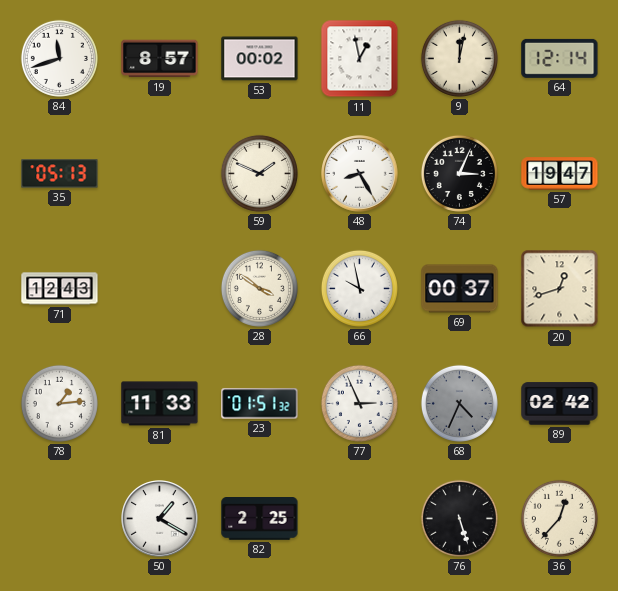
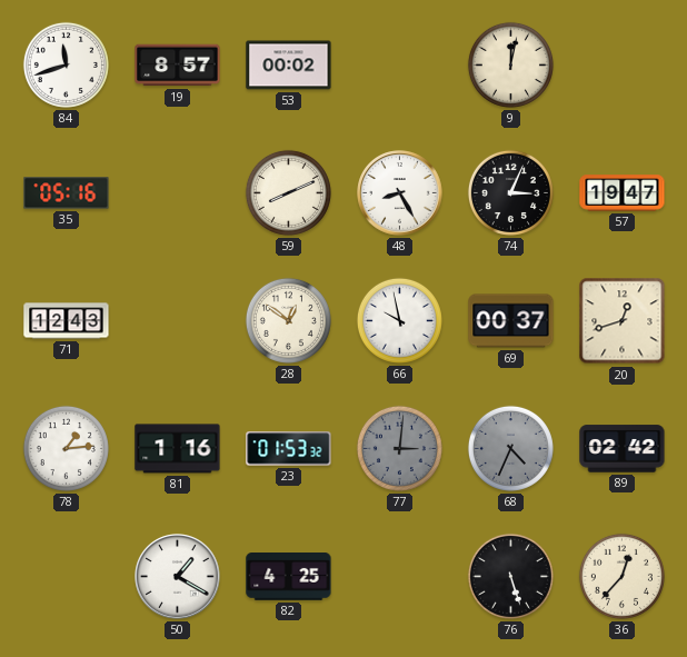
11: 12:58 -> none
64: 12:14 -> none
35: 05:13 -> 05:16
59: 1:49 -> 8:11
28: 3:51 -> 12:51
81: 11:33 -> 1:16
23: 01:51 -> 01:53
77: 2:56 -> 3:01
77 dial: white -> grey
82: 2:25 -> 4:25
